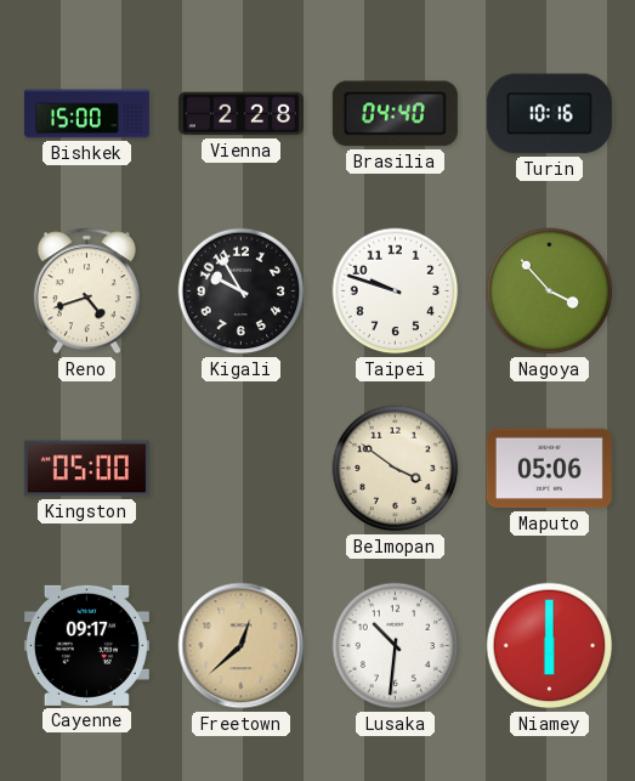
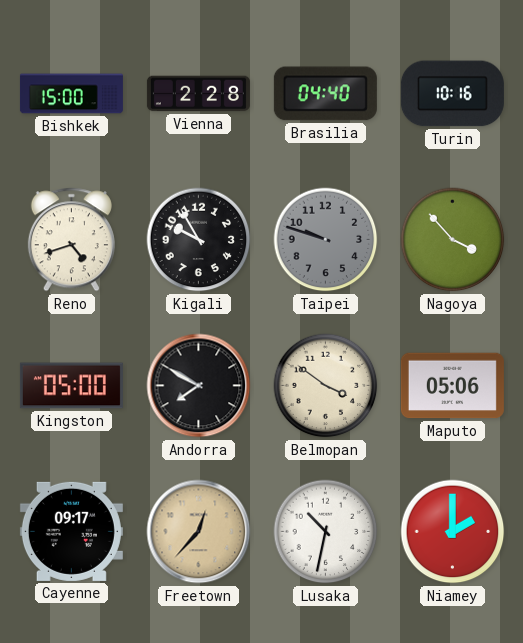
Taipei dial: white -> grey
Andorra: none -> 7:50
Freetown: 12:38 -> 12:37
Lusaka: 10:31 -> 10:32
Niamey: 6:00 -> 2:00
